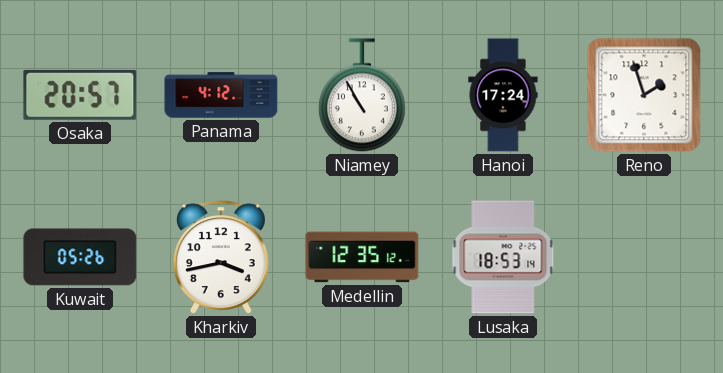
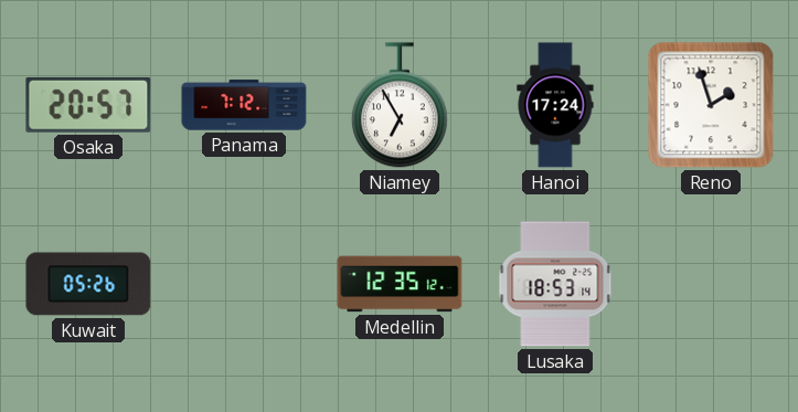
Panama: 4:12 -> 7:12
Niamey: 10:55 -> 6:55
Kharkiv: 3:43 -> none
